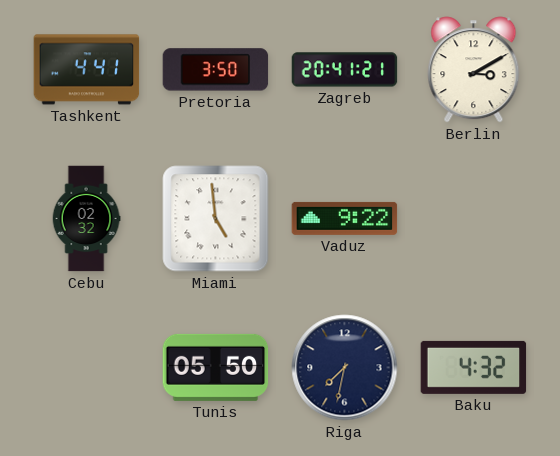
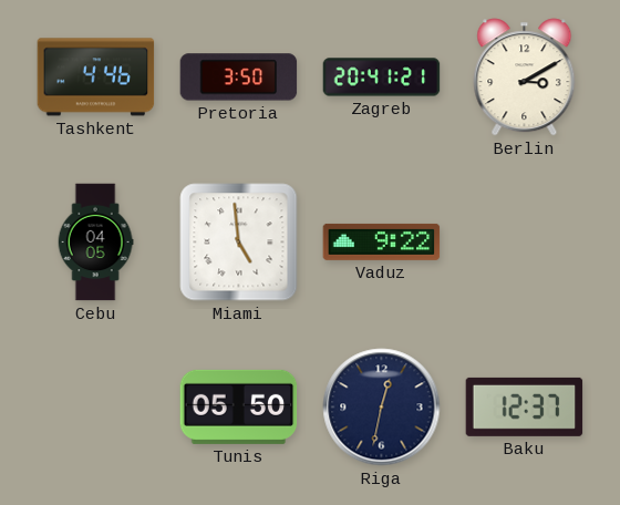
Tashkent: 4:41 -> 4:46
Cebu: 02:32 -> 04:05
Riga: 7:32 -> 12:32
Baku: 4:32 -> 12:37
